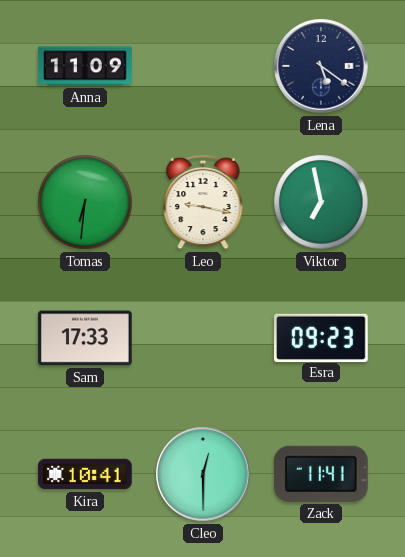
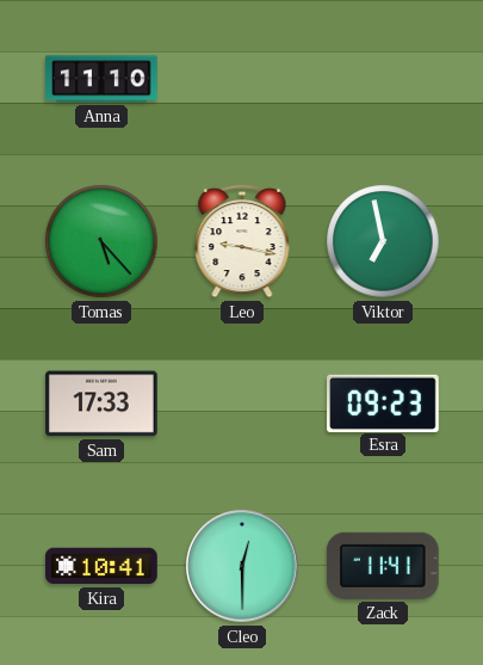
Anna: 11:09 -> 11:10
Lena: 5:21 -> none
Tomas: 6:31 -> 5:23
